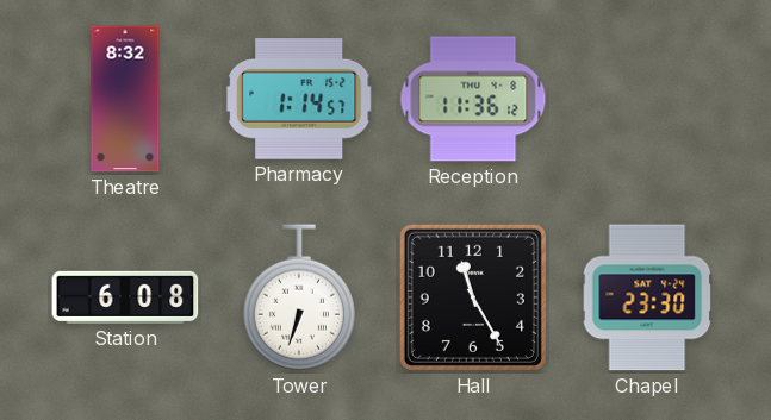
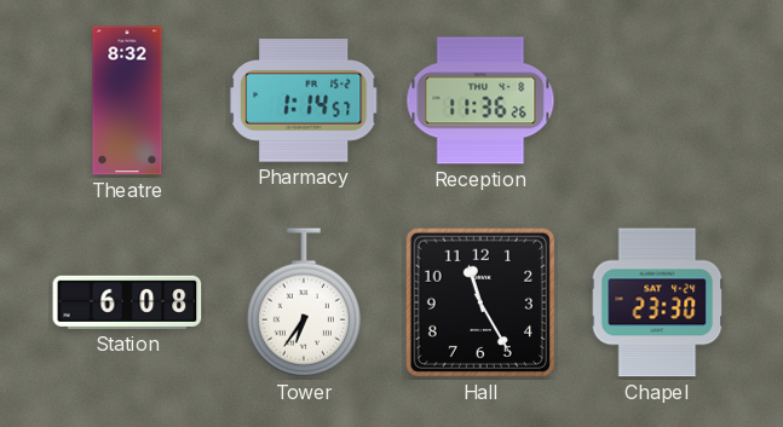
Reception: 11:36:12 -> 11:36:26
Tower: 6:33 -> 6:36
